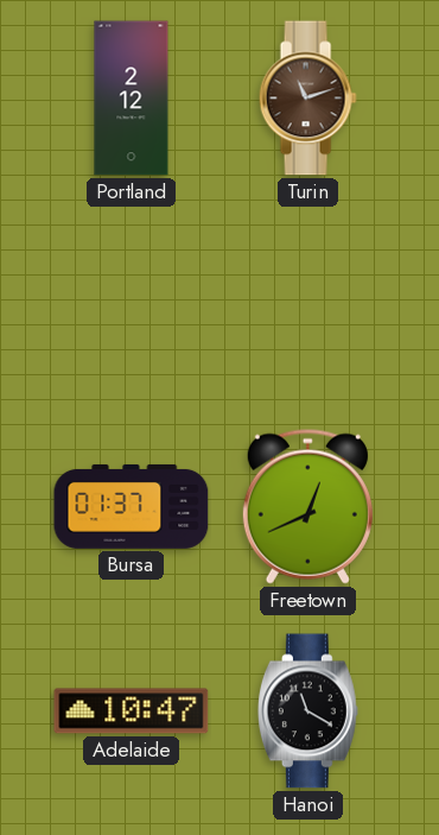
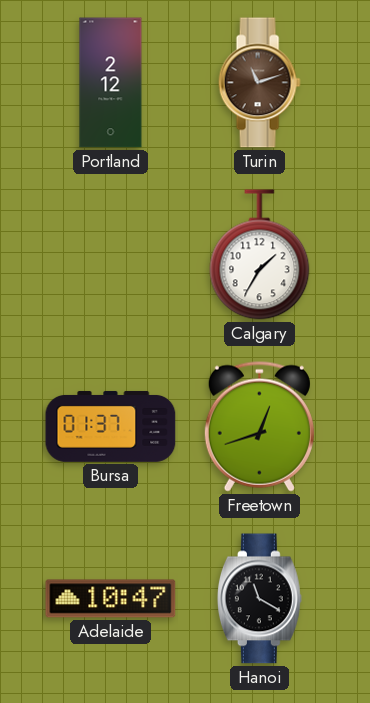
Calgary: none -> 1:35
Freetown: 12:41 -> 12:42
